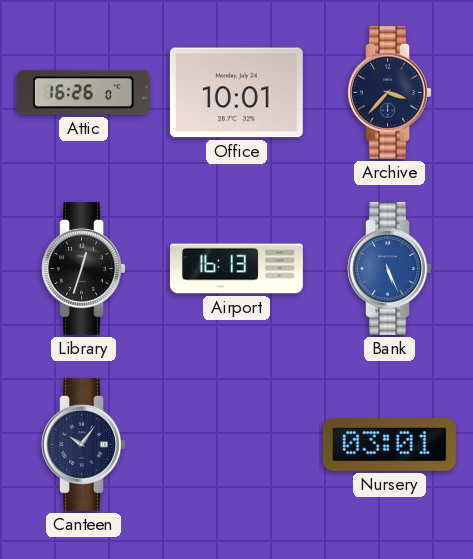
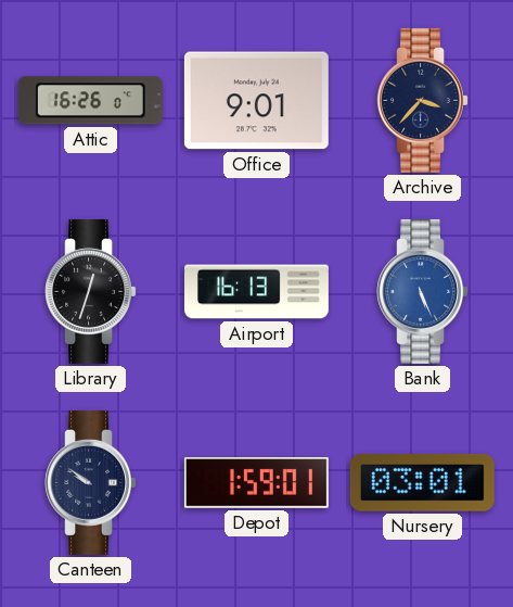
Office: 10:01 -> 9:01
Canteen: 10:06 -> 9:51
Depot: none -> 1:59
